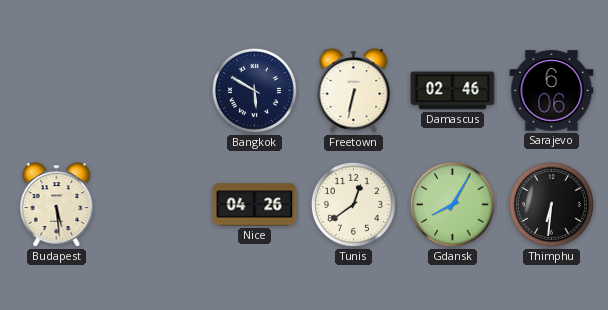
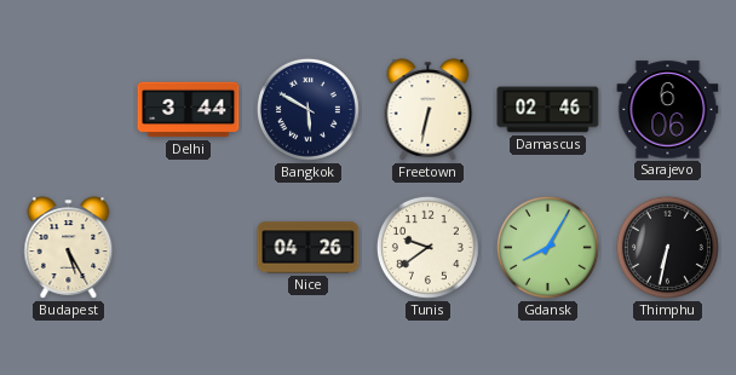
Delhi: none -> 3:44
Budapest: 5:29 -> 5:25
Tunis: 12:39 -> 9:39
Thimphu: 6:31 -> 6:32
